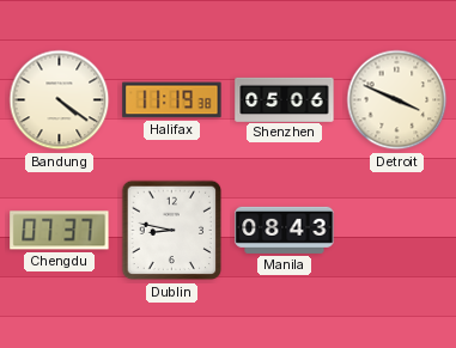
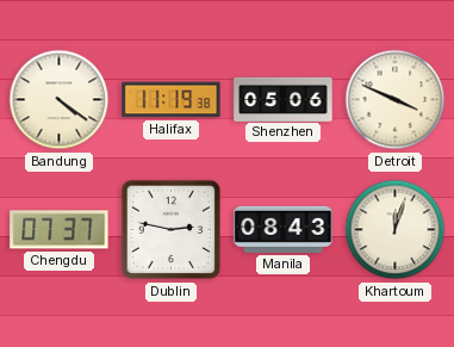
Dublin: 8:47 -> 2:47
Khartoum: none -> 12:03
